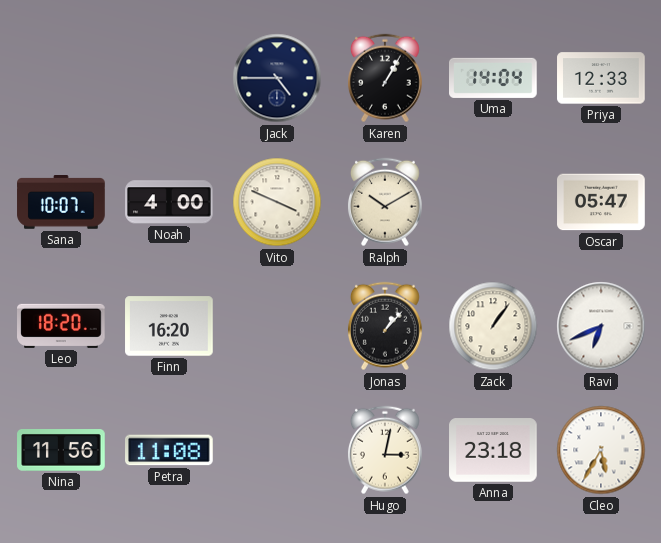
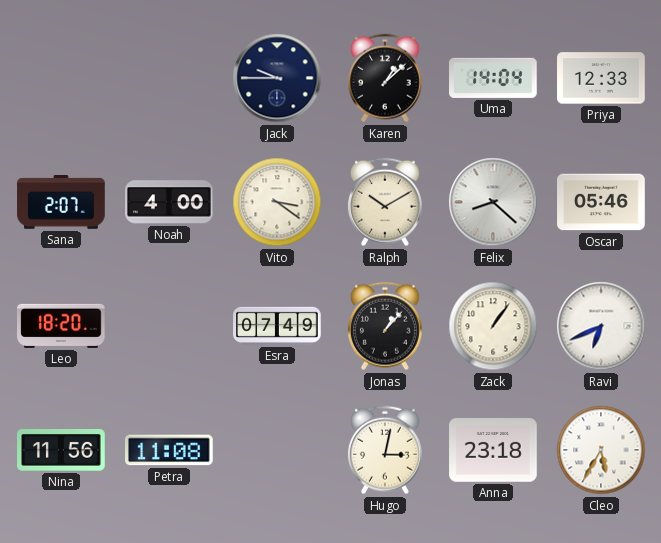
Jack: 4:45 -> 9:45
Karen: 1:05 -> 1:08
Sana: 10:07 -> 2:07
Vito: 3:49 -> 3:21
Felix: none -> 8:22
Oscar: 05:47 -> 05:46
Finn: 16:20 -> none
Esra: none -> 07:49
